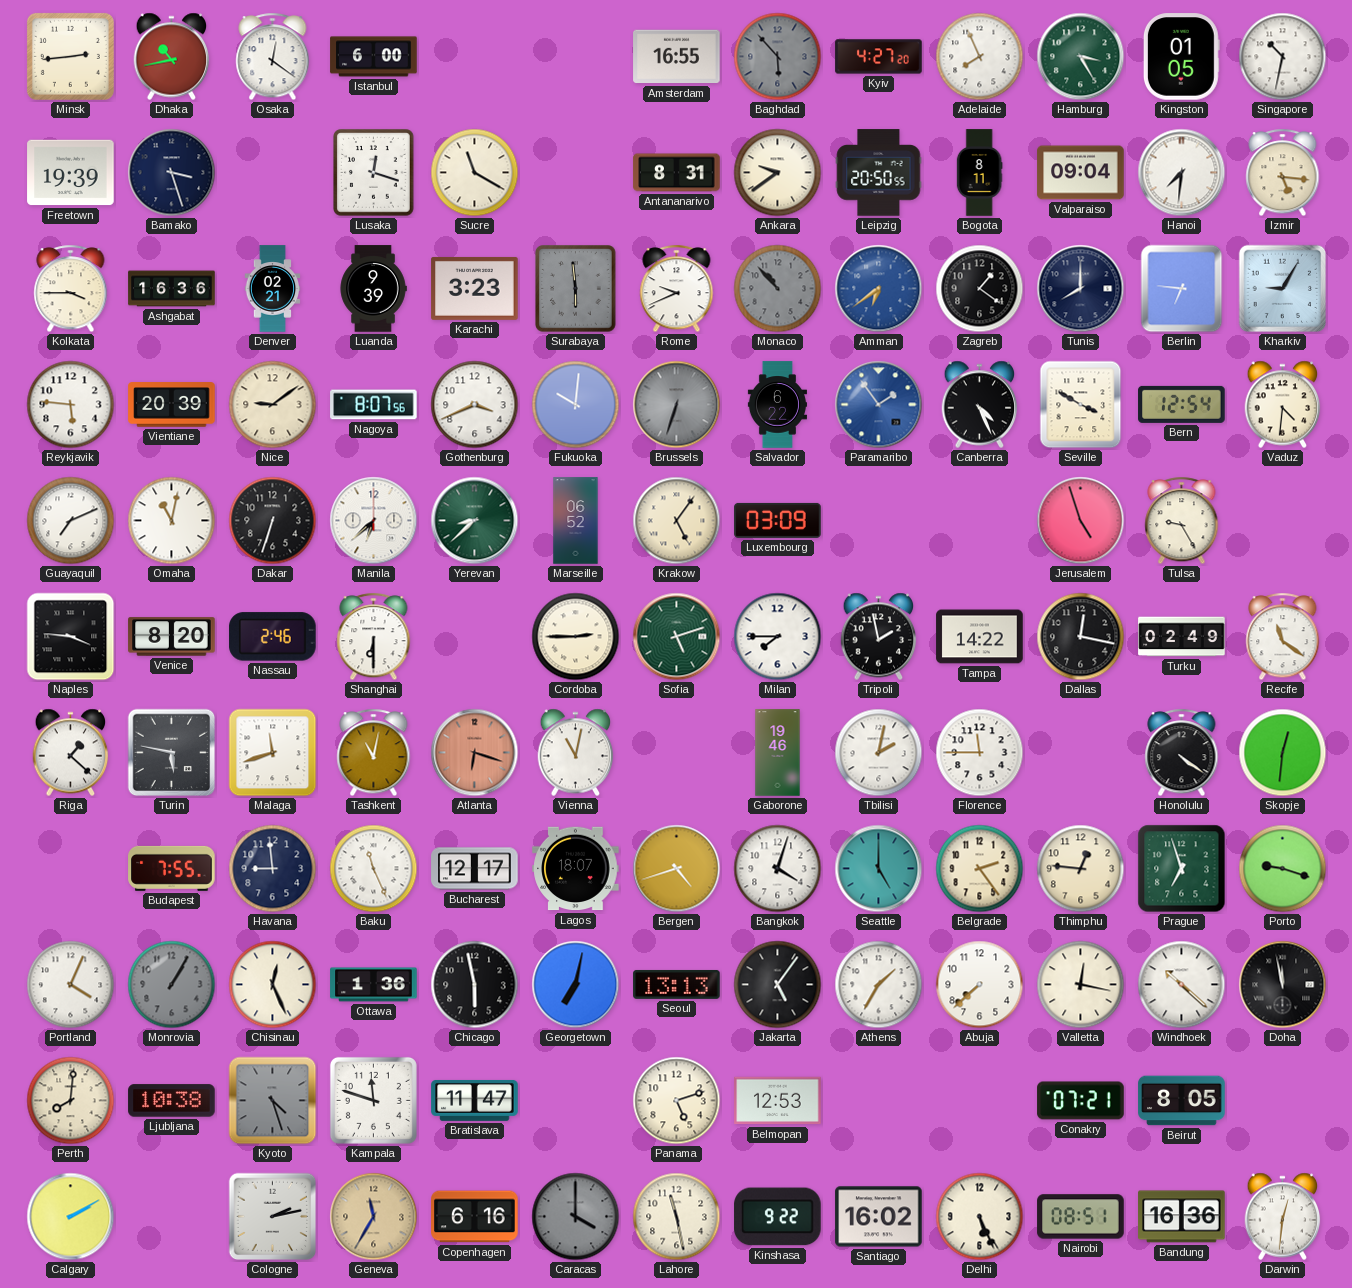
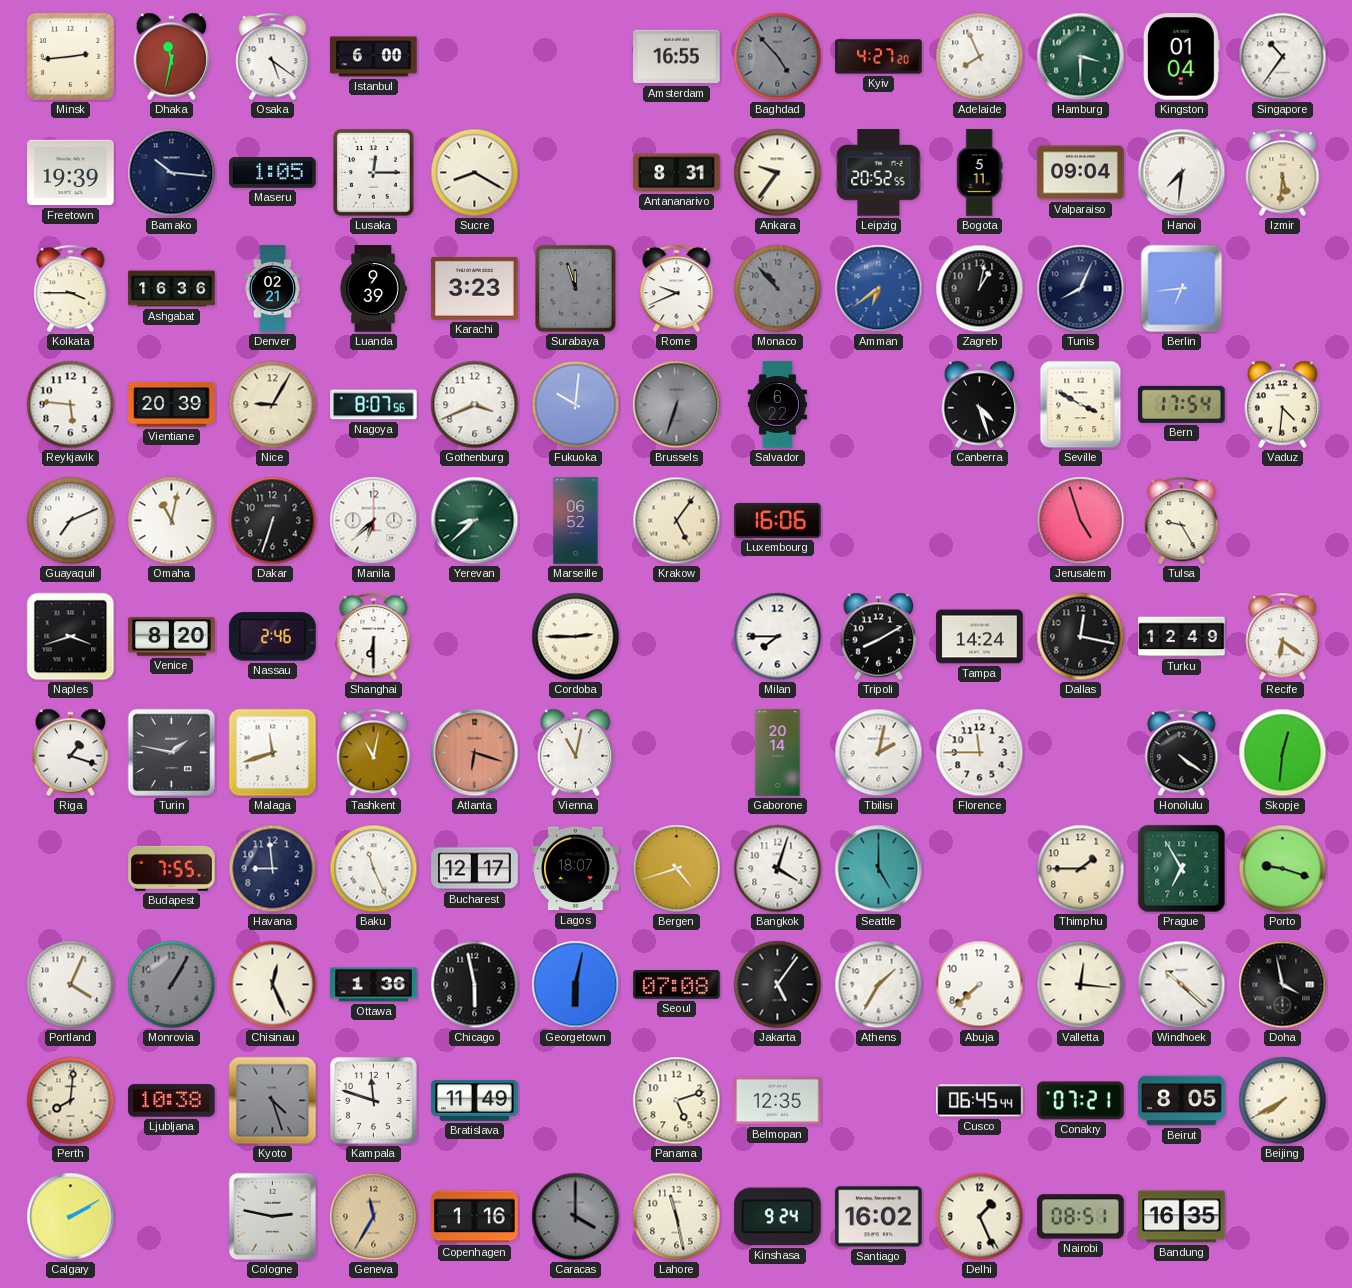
Dhaka: 10:43 -> 11:32
Osaka: 12:21 -> 5:21
Baghdad: 5:53 -> 4:53
Hamburg: 3:25 -> 3:30
Kingston: 01:05 -> 01:04
Singapore: 10:32 -> 10:36
Bamako: 3:27 -> 10:16
Maseru: none -> 1:05
Lusaka: 12:18 -> 12:15
Sucre: 11:20 -> 8:20
Ankara: 9:39 -> 9:36
Leipzig: 20:50 -> 20:52
Bogota: 8:11 -> 5:11
Izmir: 5:16 -> 5:31
Surabaya: 5:59 -> 11:57
Zagreb: 1:21 -> 1:02
Tunis: 8:00 -> 8:04
Berlin: 6:46 -> 6:44
Kharkiv: 9:05 -> none
Nice: 9:09 -> 9:05
Paramaribo: 1:54 -> none
Canberra: 4:26 -> 4:27
Bern: 12:54 -> 17:54
Luxembourg: 03:09 -> 16:06
Naples: 3:46 -> 3:42
Sofia: 5:12 -> none
Tripoli: 1:58 -> 8:10
Tampa: 14:22 -> 14:24
Turku: 02:49 -> 12:49
Recife: 11:21 -> 6:21
Riga: 1:22 -> 1:18
Turin: 5:47 -> 1:47
Gaborone: 19:46 -> 20:14
Belgrade: 2:24 -> none
Thimphu: 12:46 -> 1:45
Prague: 6:57 -> 6:55
Georgetown: 7:02 -> 6:02
Seoul: 13:13 -> 07:08
Valletta: 12:17 -> 12:16
Doha: 11:58 -> 3:58
Bratislava: 11:47 -> 11:49
Belmopan: 12:53 -> 12:35
Cusco: none -> 06:45
Beijing: none -> 7:40
Cologne: 2:13 -> 2:47
Copenhagen: 6:16 -> 1:16
Kinshasa: 9:22 -> 9:24
Delhi: 5:26 -> 1:26
Bandung: 16:36 -> 16:35
Darwin: 12:31 -> none
